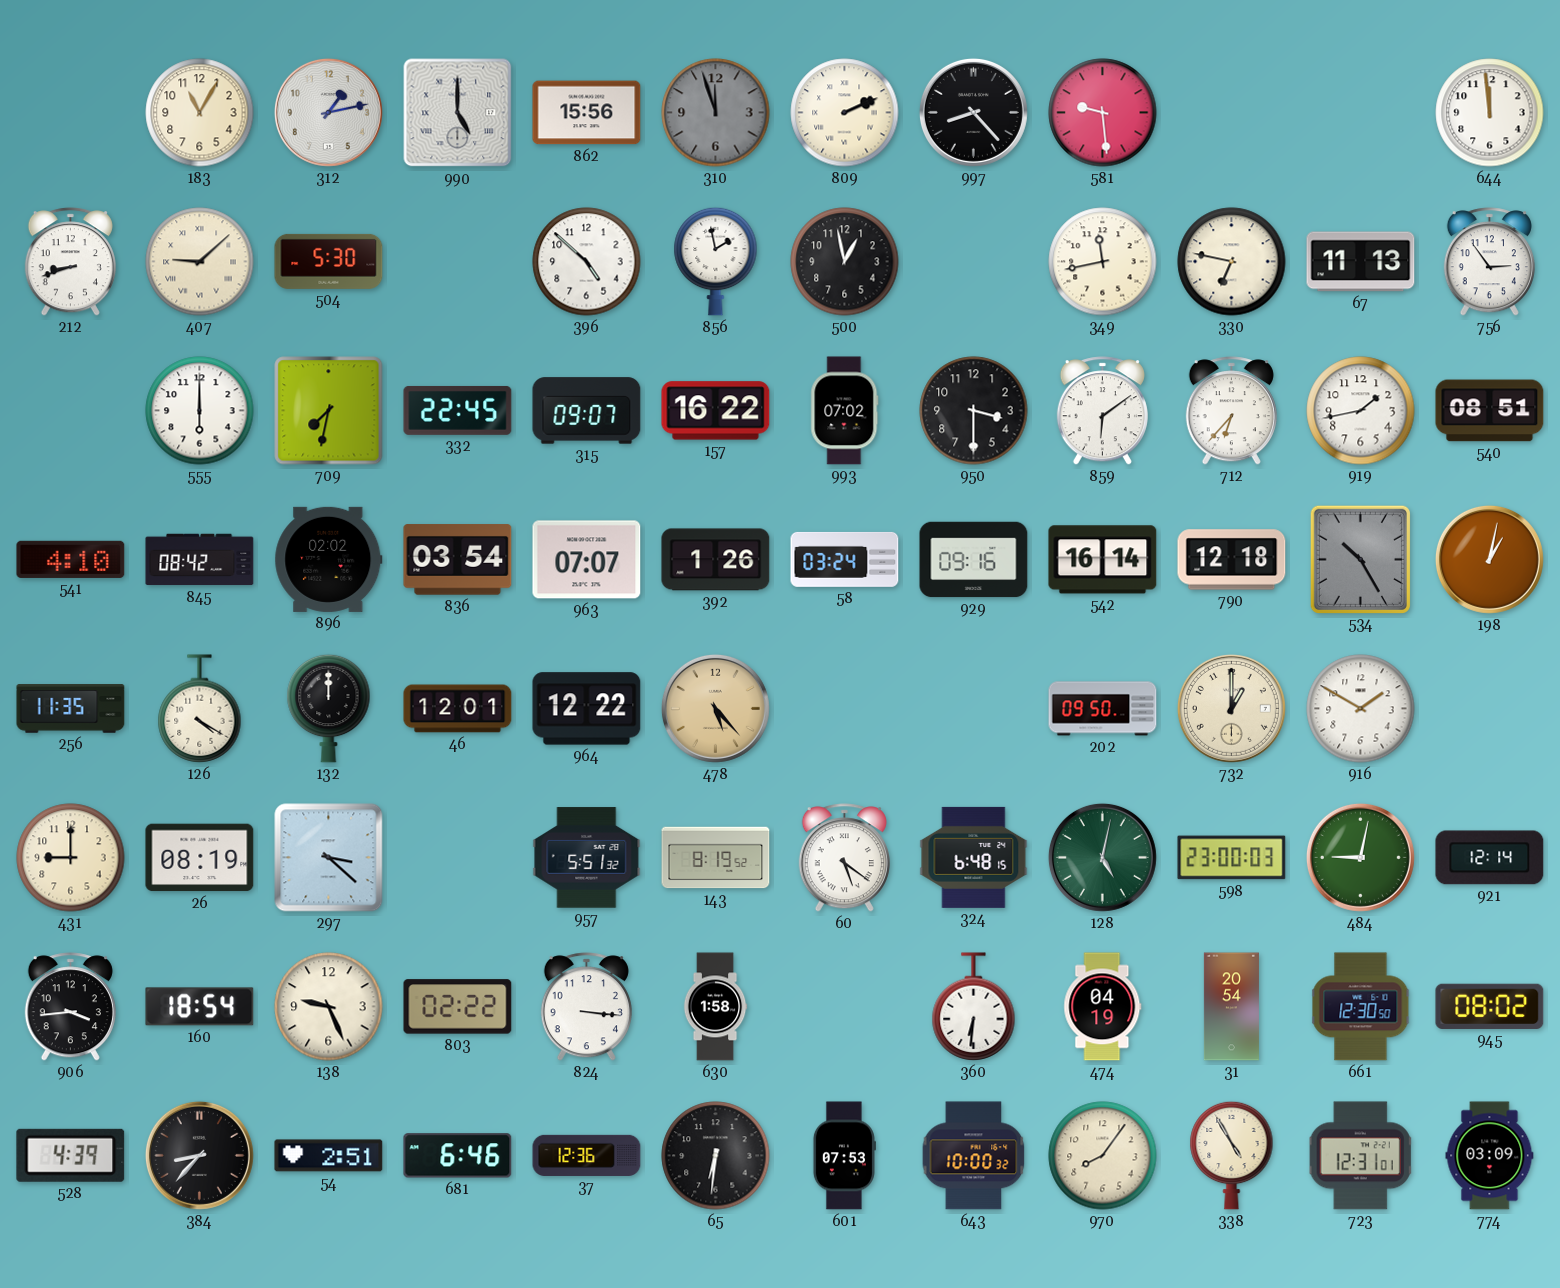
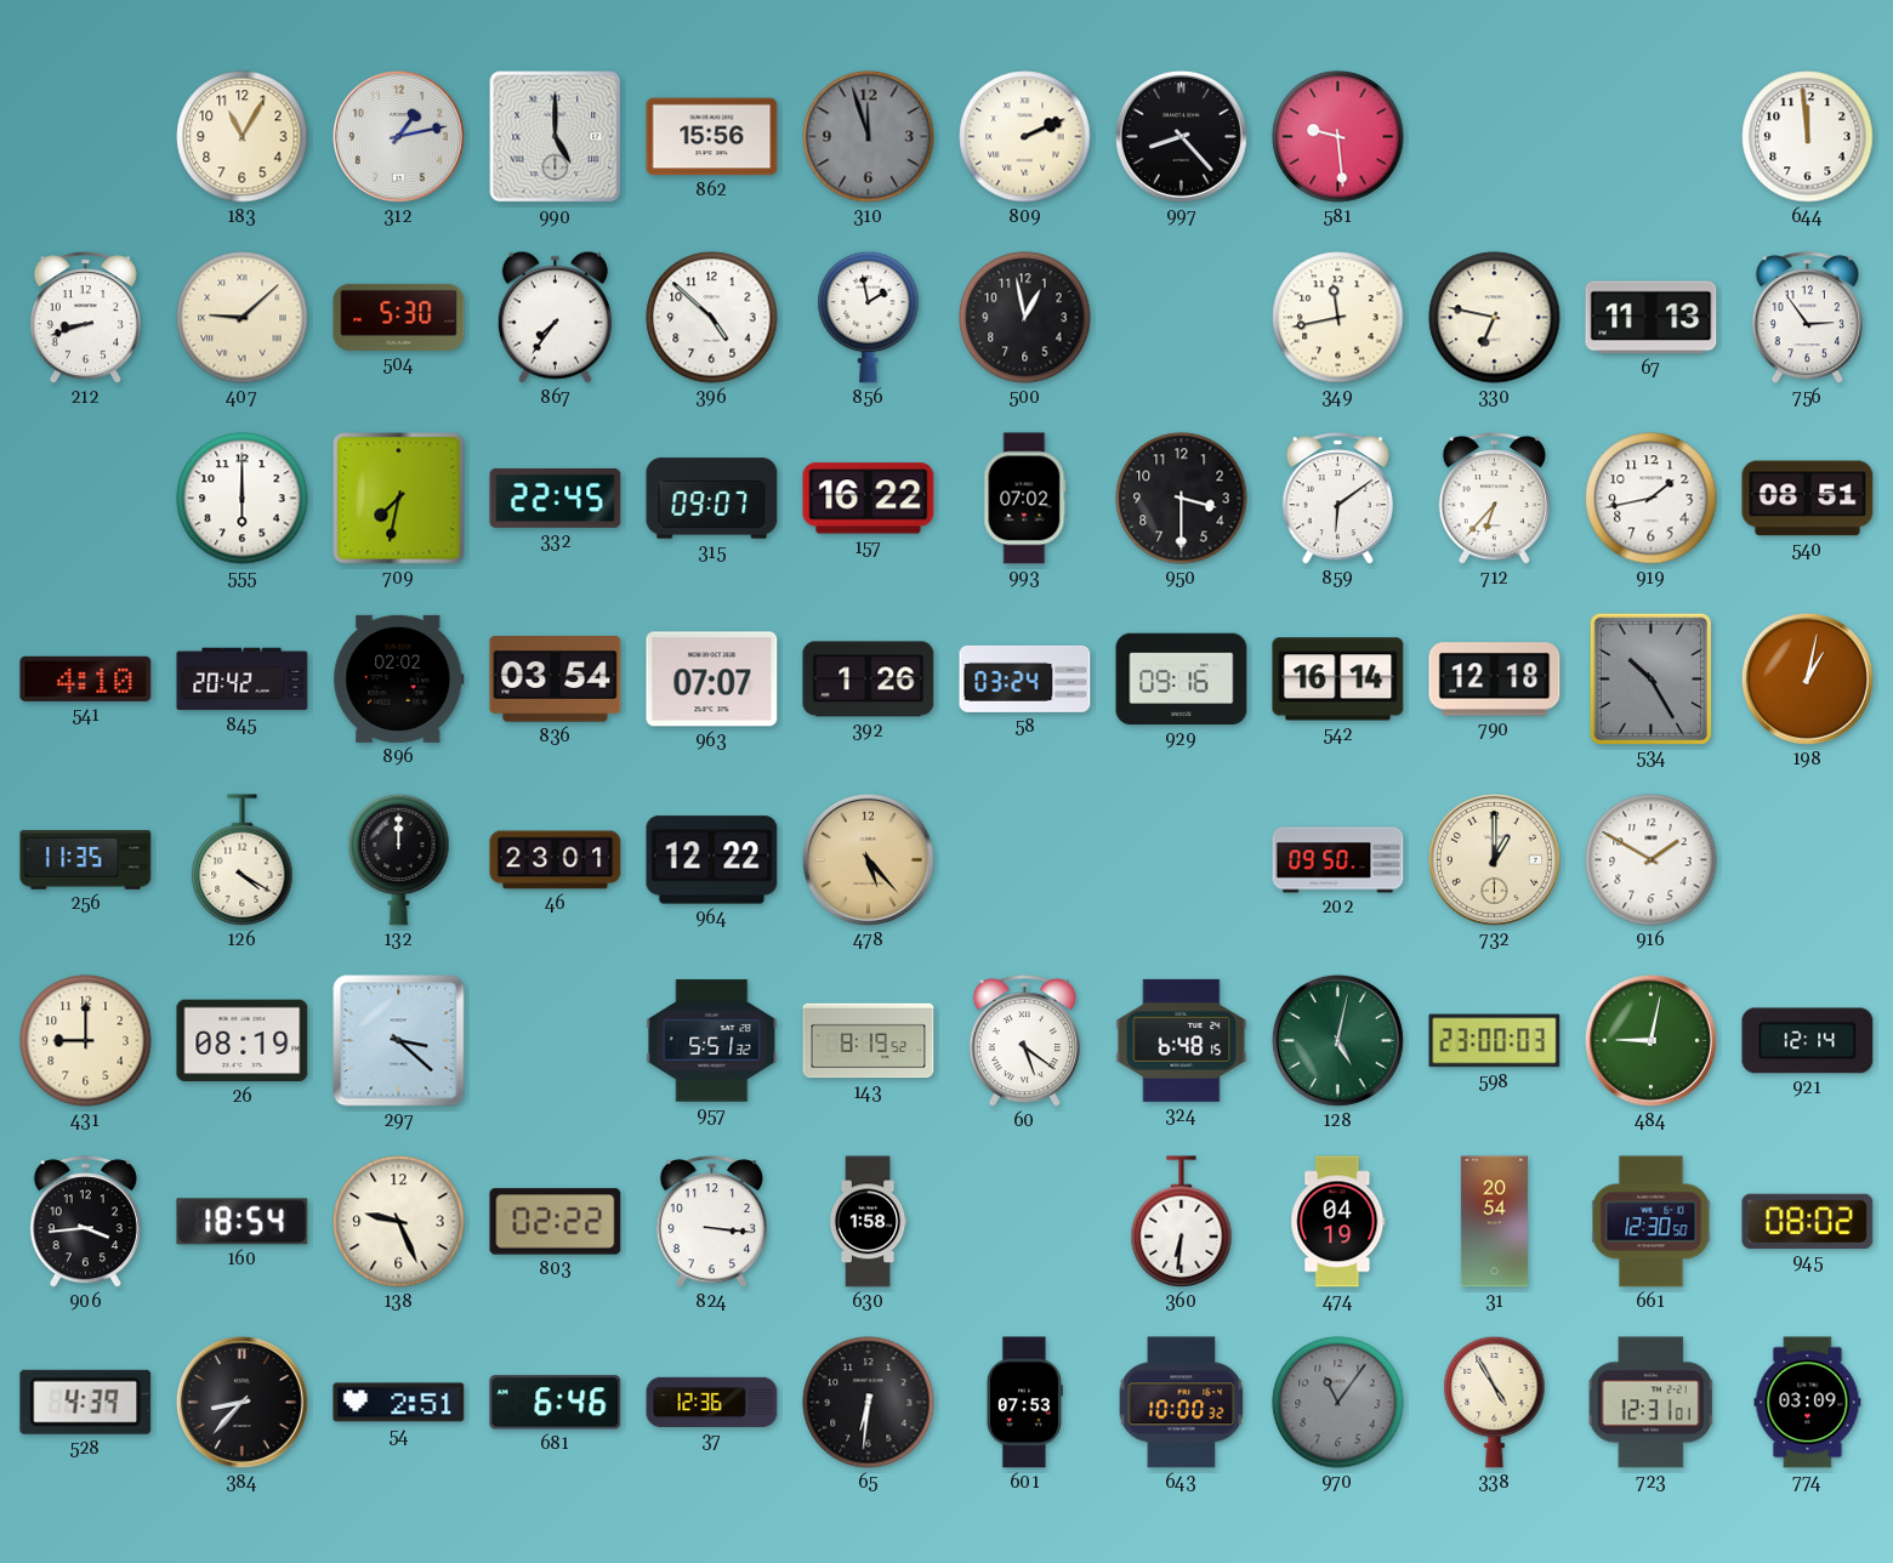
867: none -> 7:36
845: 08:42 -> 20:42
46: 12:01 -> 23:01
970: 8:06 -> 11:06
970 dial: cream -> grey
